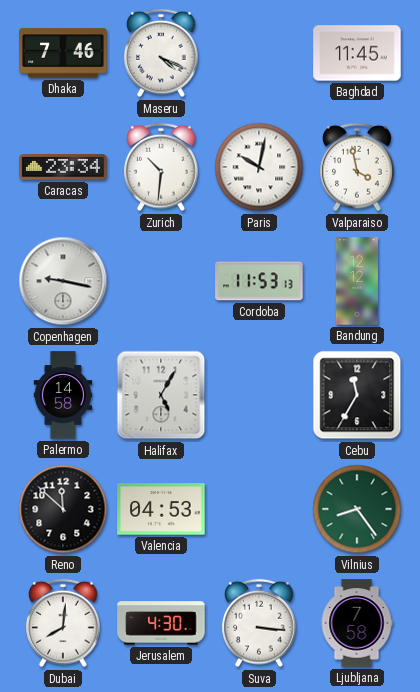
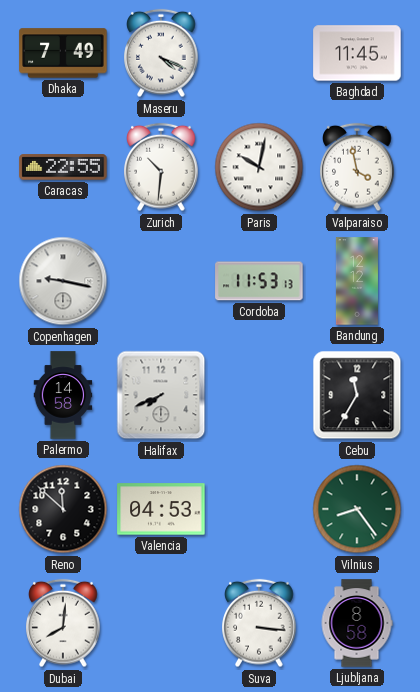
Dhaka: 7:46 -> 7:49
Caracas: 23:34 -> 22:55
Halifax: 5:05 -> 7:41
Jerusalem: 4:30 -> none
Ljubljana: 7:58 -> 8:58
